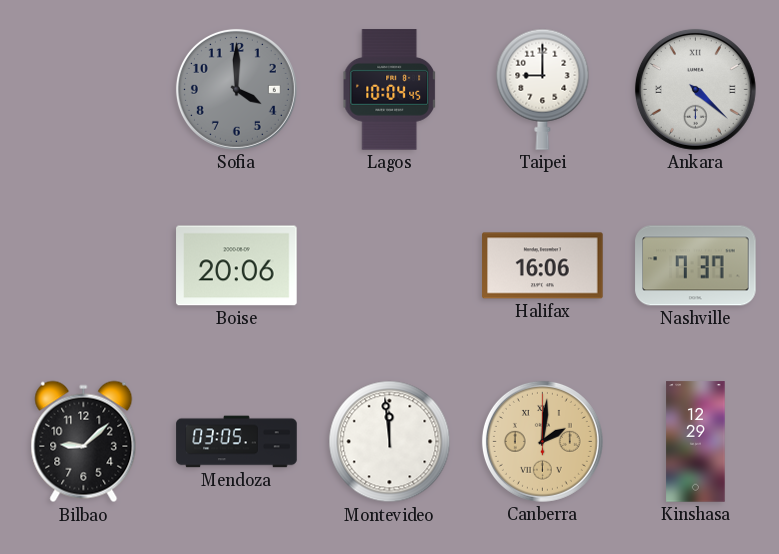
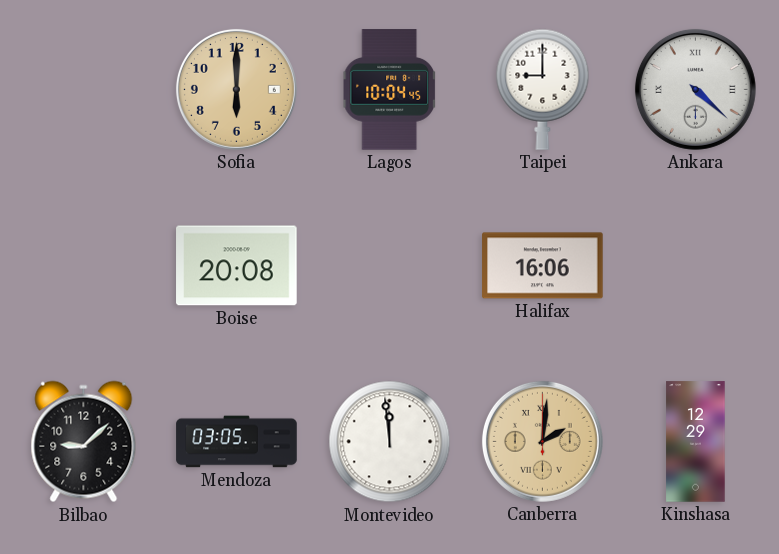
Sofia: 4:00 -> 6:00
Sofia dial: grey -> champagne
Boise: 20:06 -> 20:08
Nashville: 7:37 -> none
